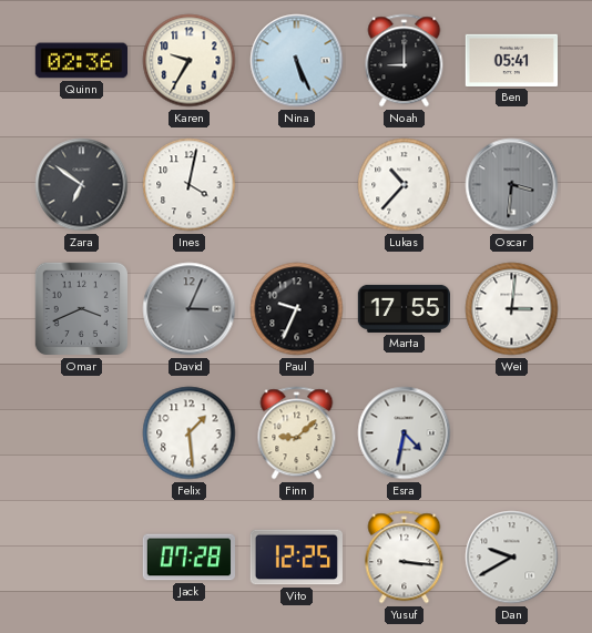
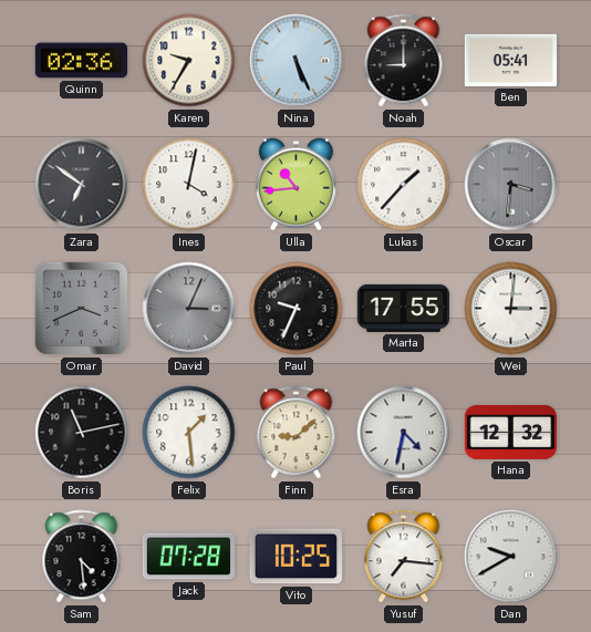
Ulla: none -> 10:44
Lukas: 10:37 -> 1:37
Boris: none -> 11:13
Hana: none -> 12:32
Sam: none -> 4:29
Vito: 12:25 -> 10:25
Yusuf: 3:16 -> 7:16
